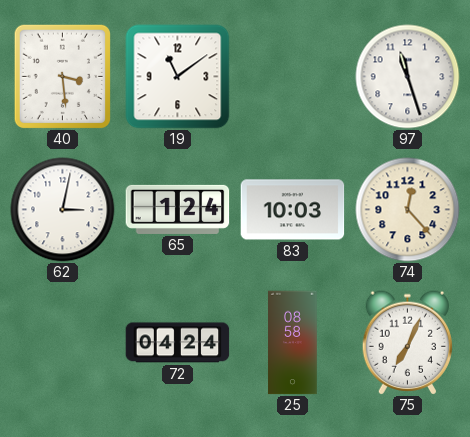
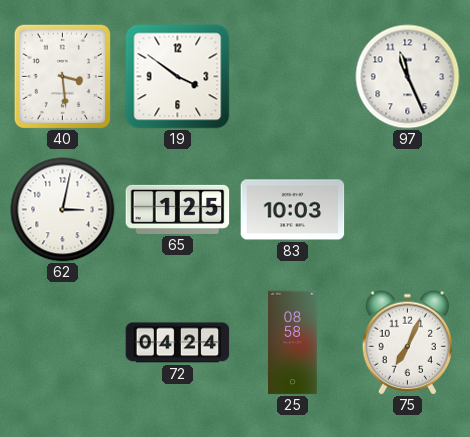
19: 11:09 -> 3:51
97: 11:27 -> 11:26
65: 1:24 -> 1:25
74: 12:23 -> none
